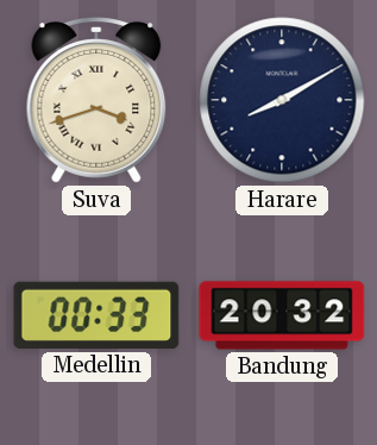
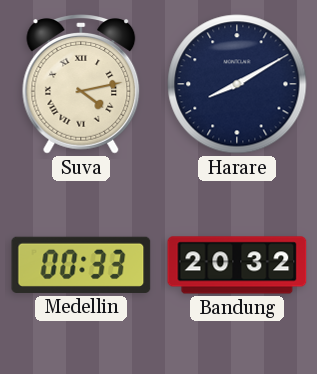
Suva: 3:42 -> 4:13
